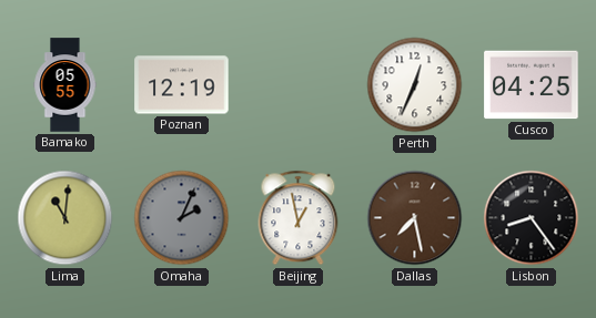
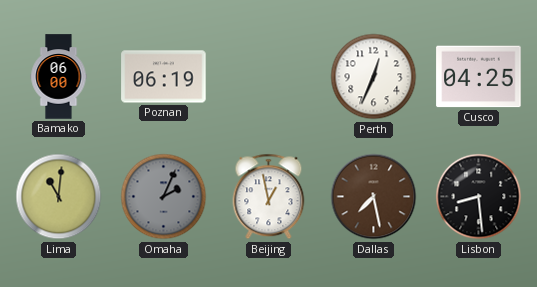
Bamako: 05:55 -> 06:00
Poznan: 12:19 -> 06:19
Lisbon: 8:24 -> 8:29
